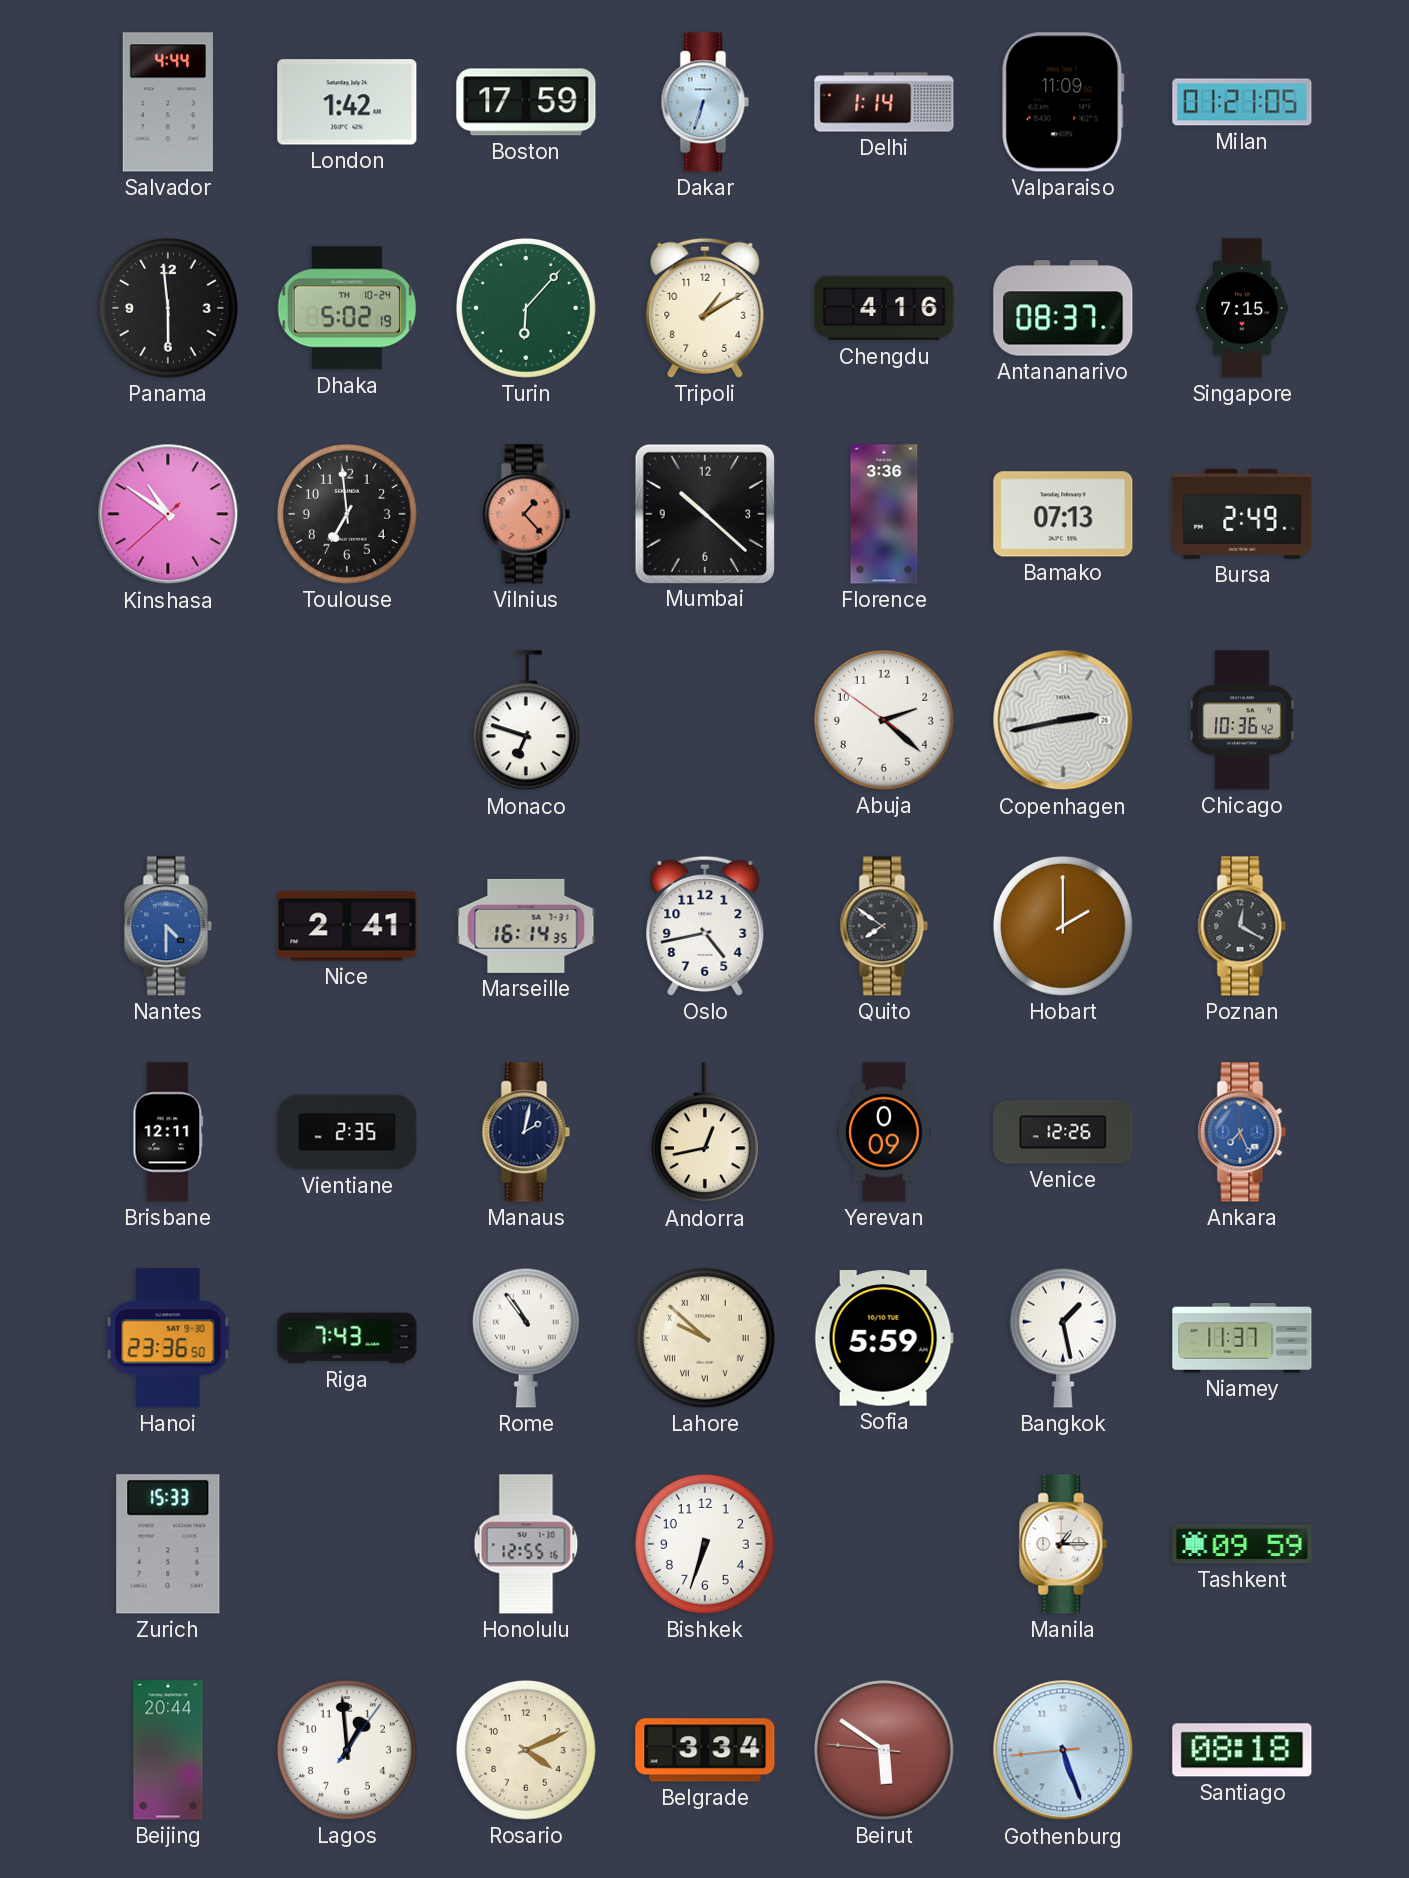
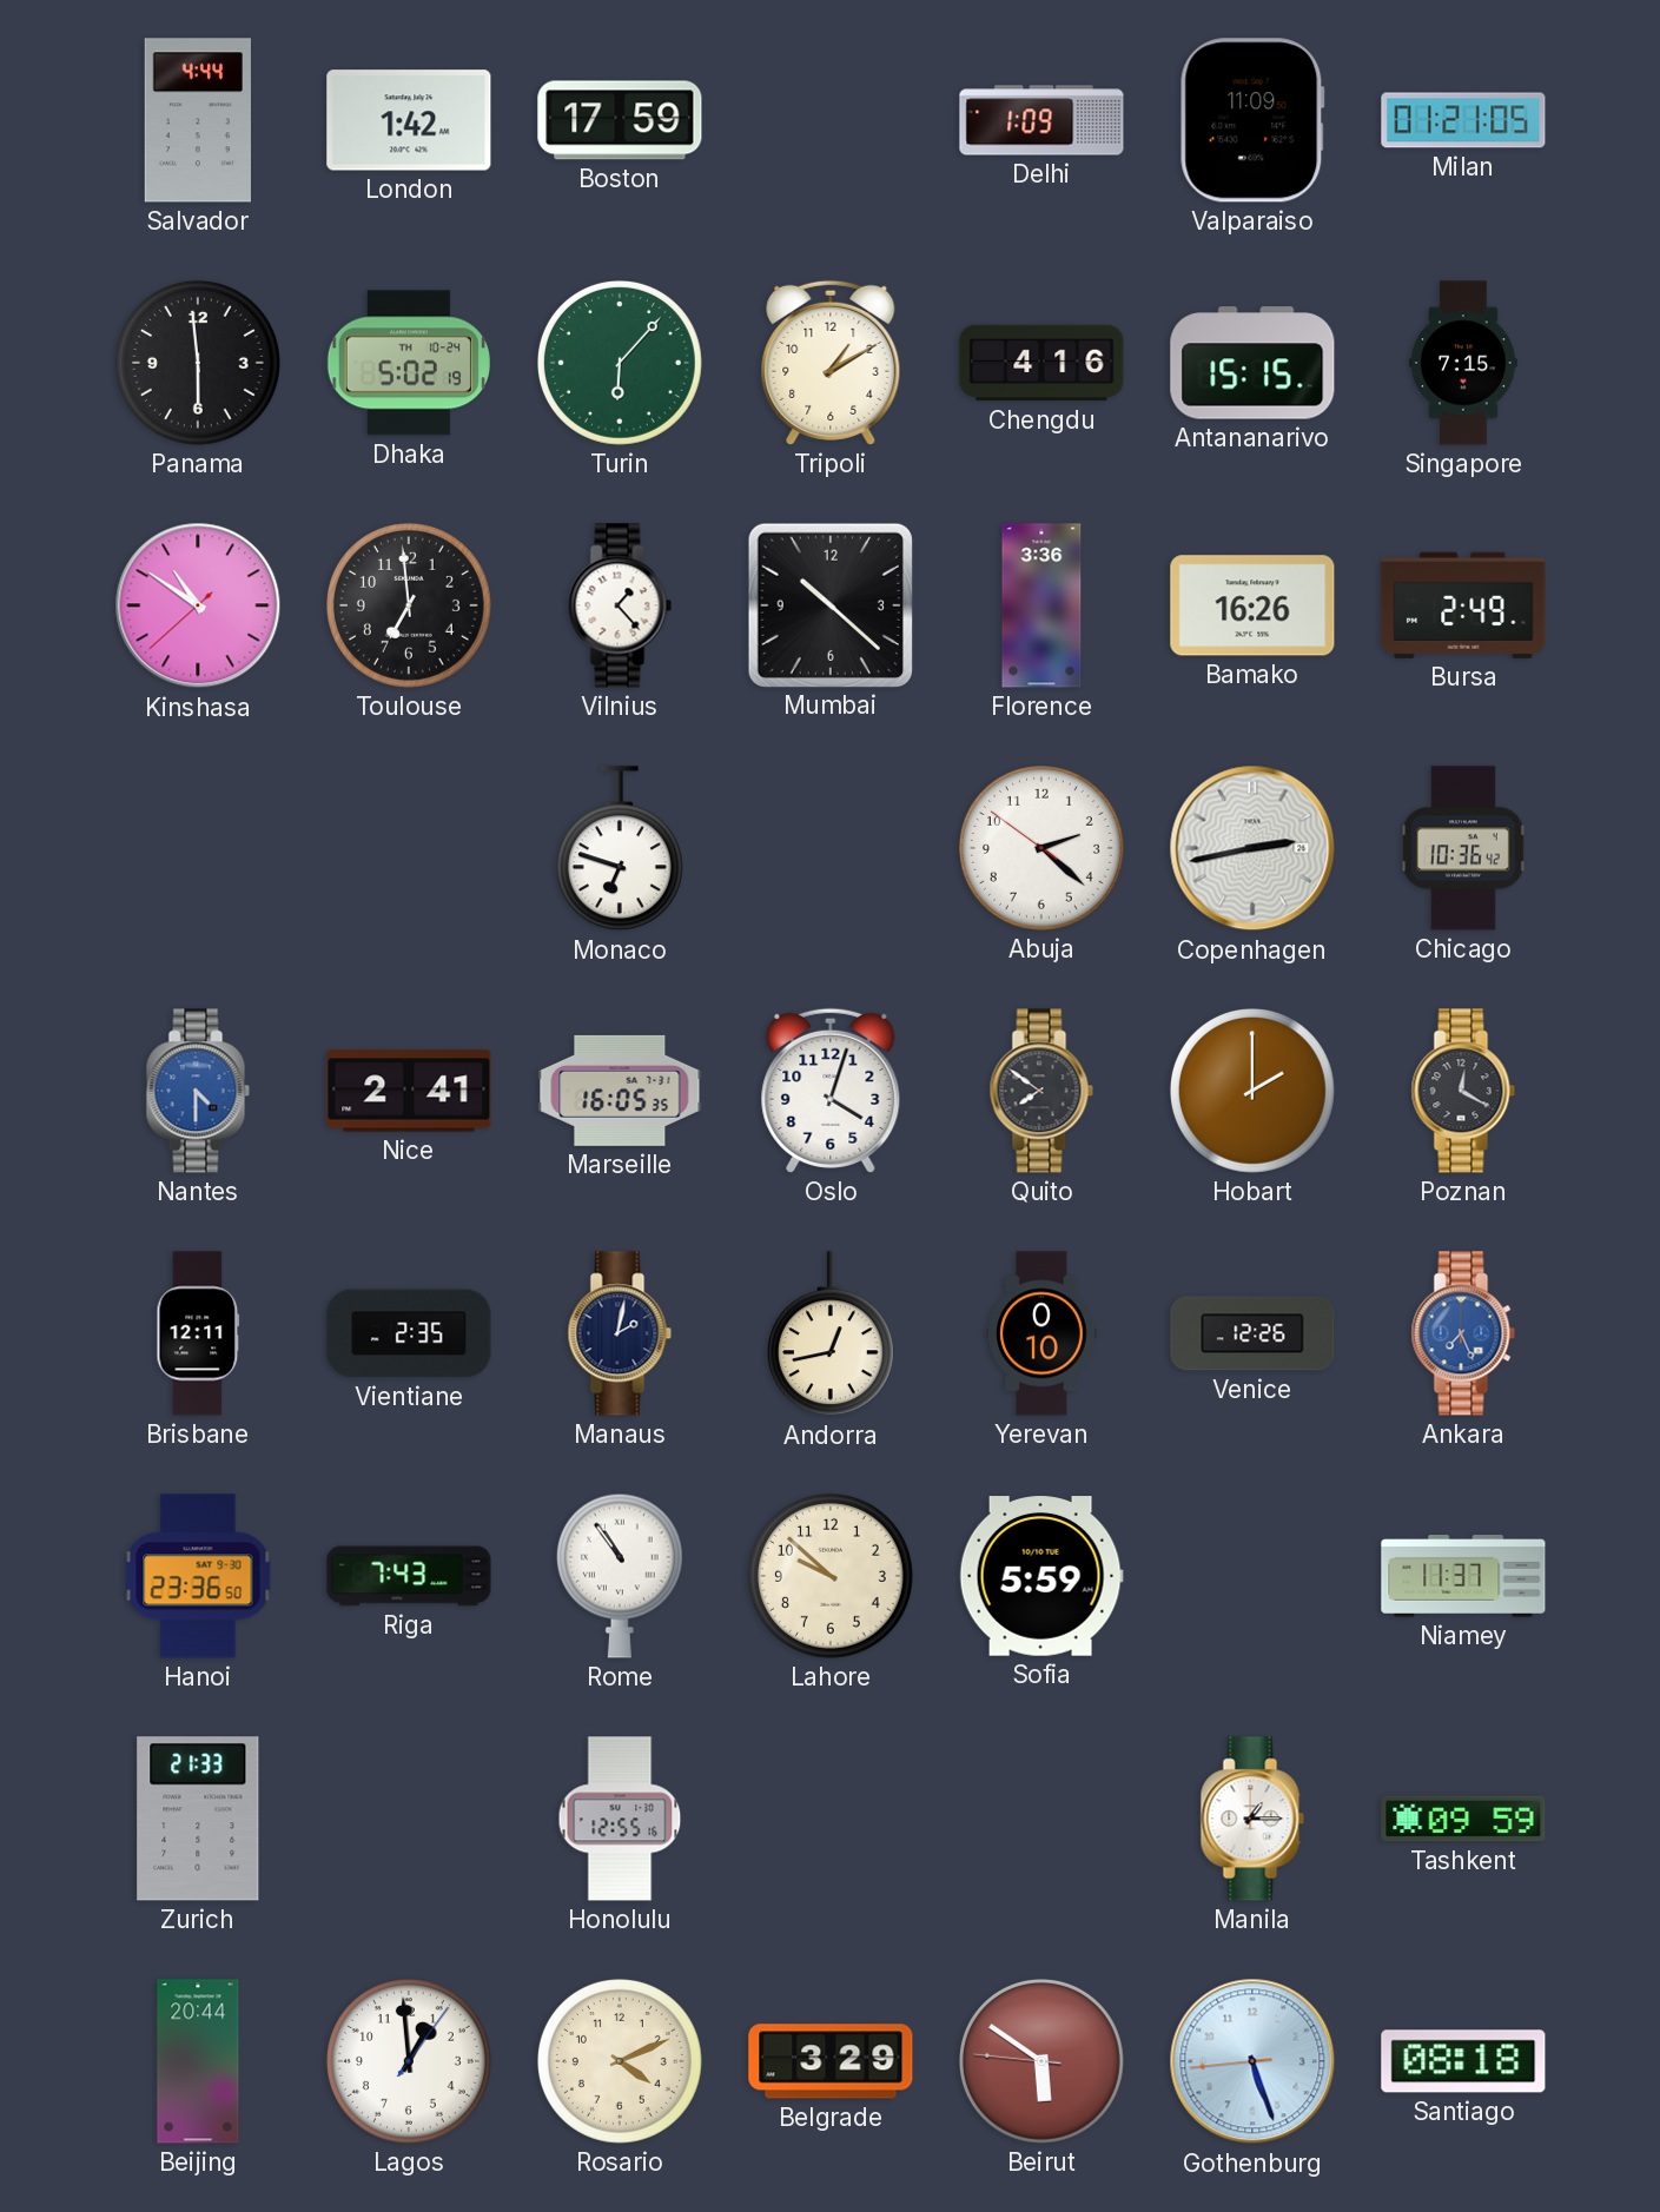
Dakar: 6:33 -> none
Delhi: 1:14 -> 1:09
Antananarivo: 08:37 -> 15:15
Vilnius dial: salmon -> white
Bamako: 07:13 -> 16:26
Marseille: 16:14 -> 16:05
Oslo: 4:43 -> 4:03
Yerevan: 0:09 -> 0:10
Lahore numerals: Roman -> Arabic
Bangkok: 1:28 -> none
Zurich: 15:33 -> 21:33
Bishkek: 6:33 -> none
Belgrade: 3:34 -> 3:29
